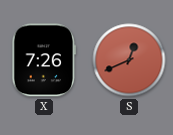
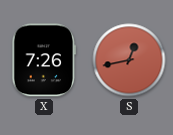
S: 12:41 -> 12:43
